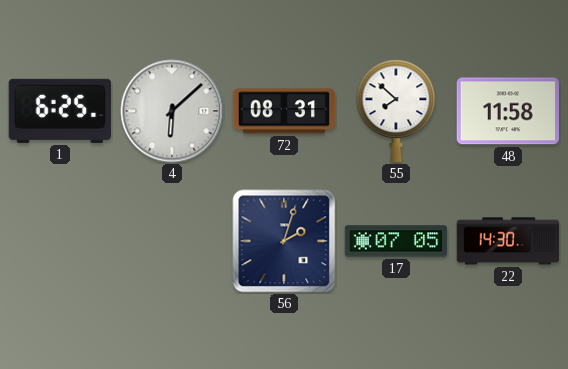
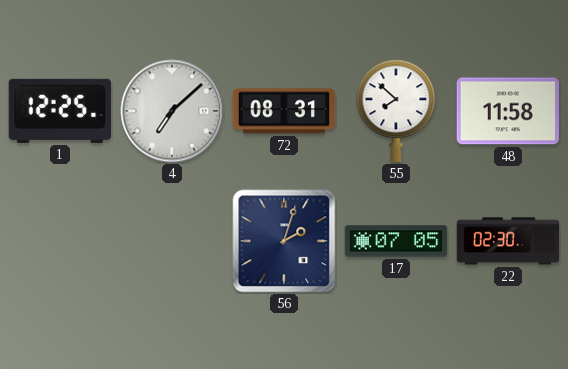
1: 6:25 -> 12:25
4: 6:08 -> 7:08
22: 14:30 -> 02:30
